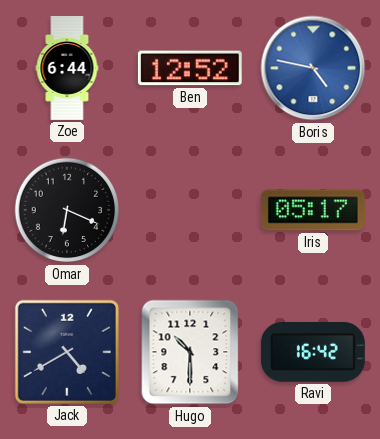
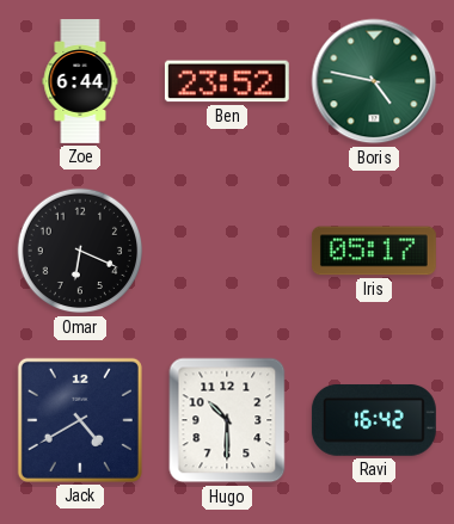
Ben: 12:52 -> 23:52
Boris dial: blue -> green
